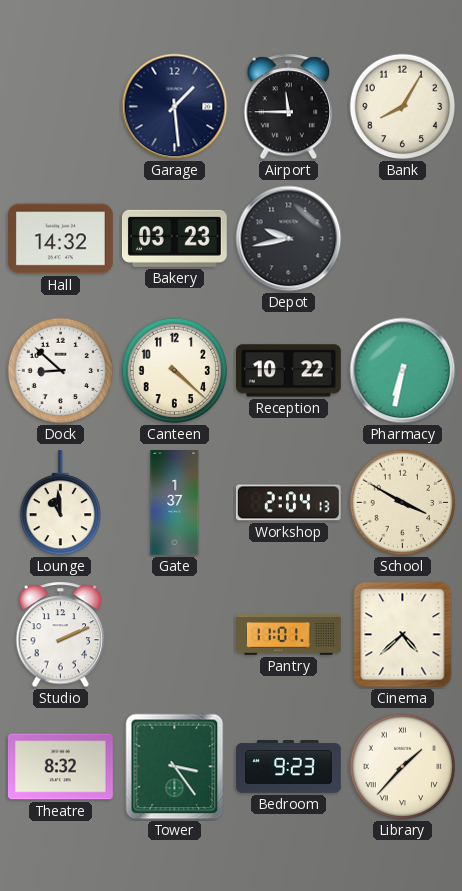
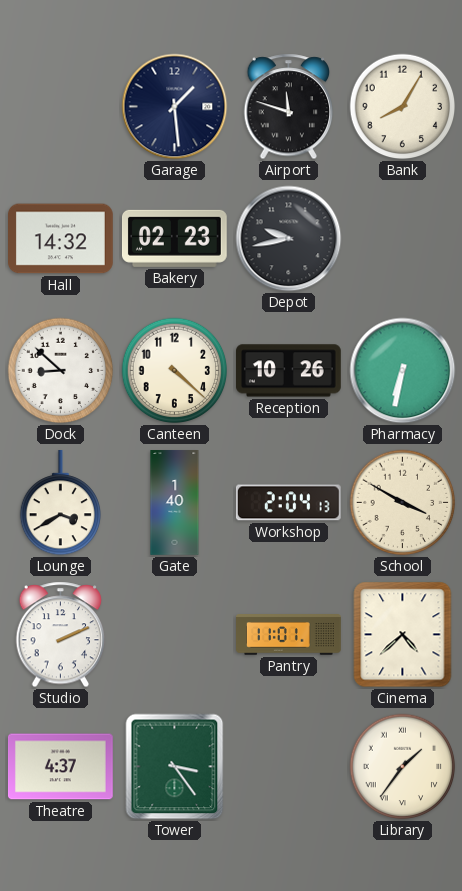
Airport: 11:45 -> 11:48
Bakery: 03:23 -> 02:23
Reception: 10:22 -> 10:26
Lounge: 10:59 -> 3:40
Gate: 1:37 -> 1:40
Theatre: 8:32 -> 4:37
Bedroom: 9:23 -> none
Library: 1:37 -> 1:36
